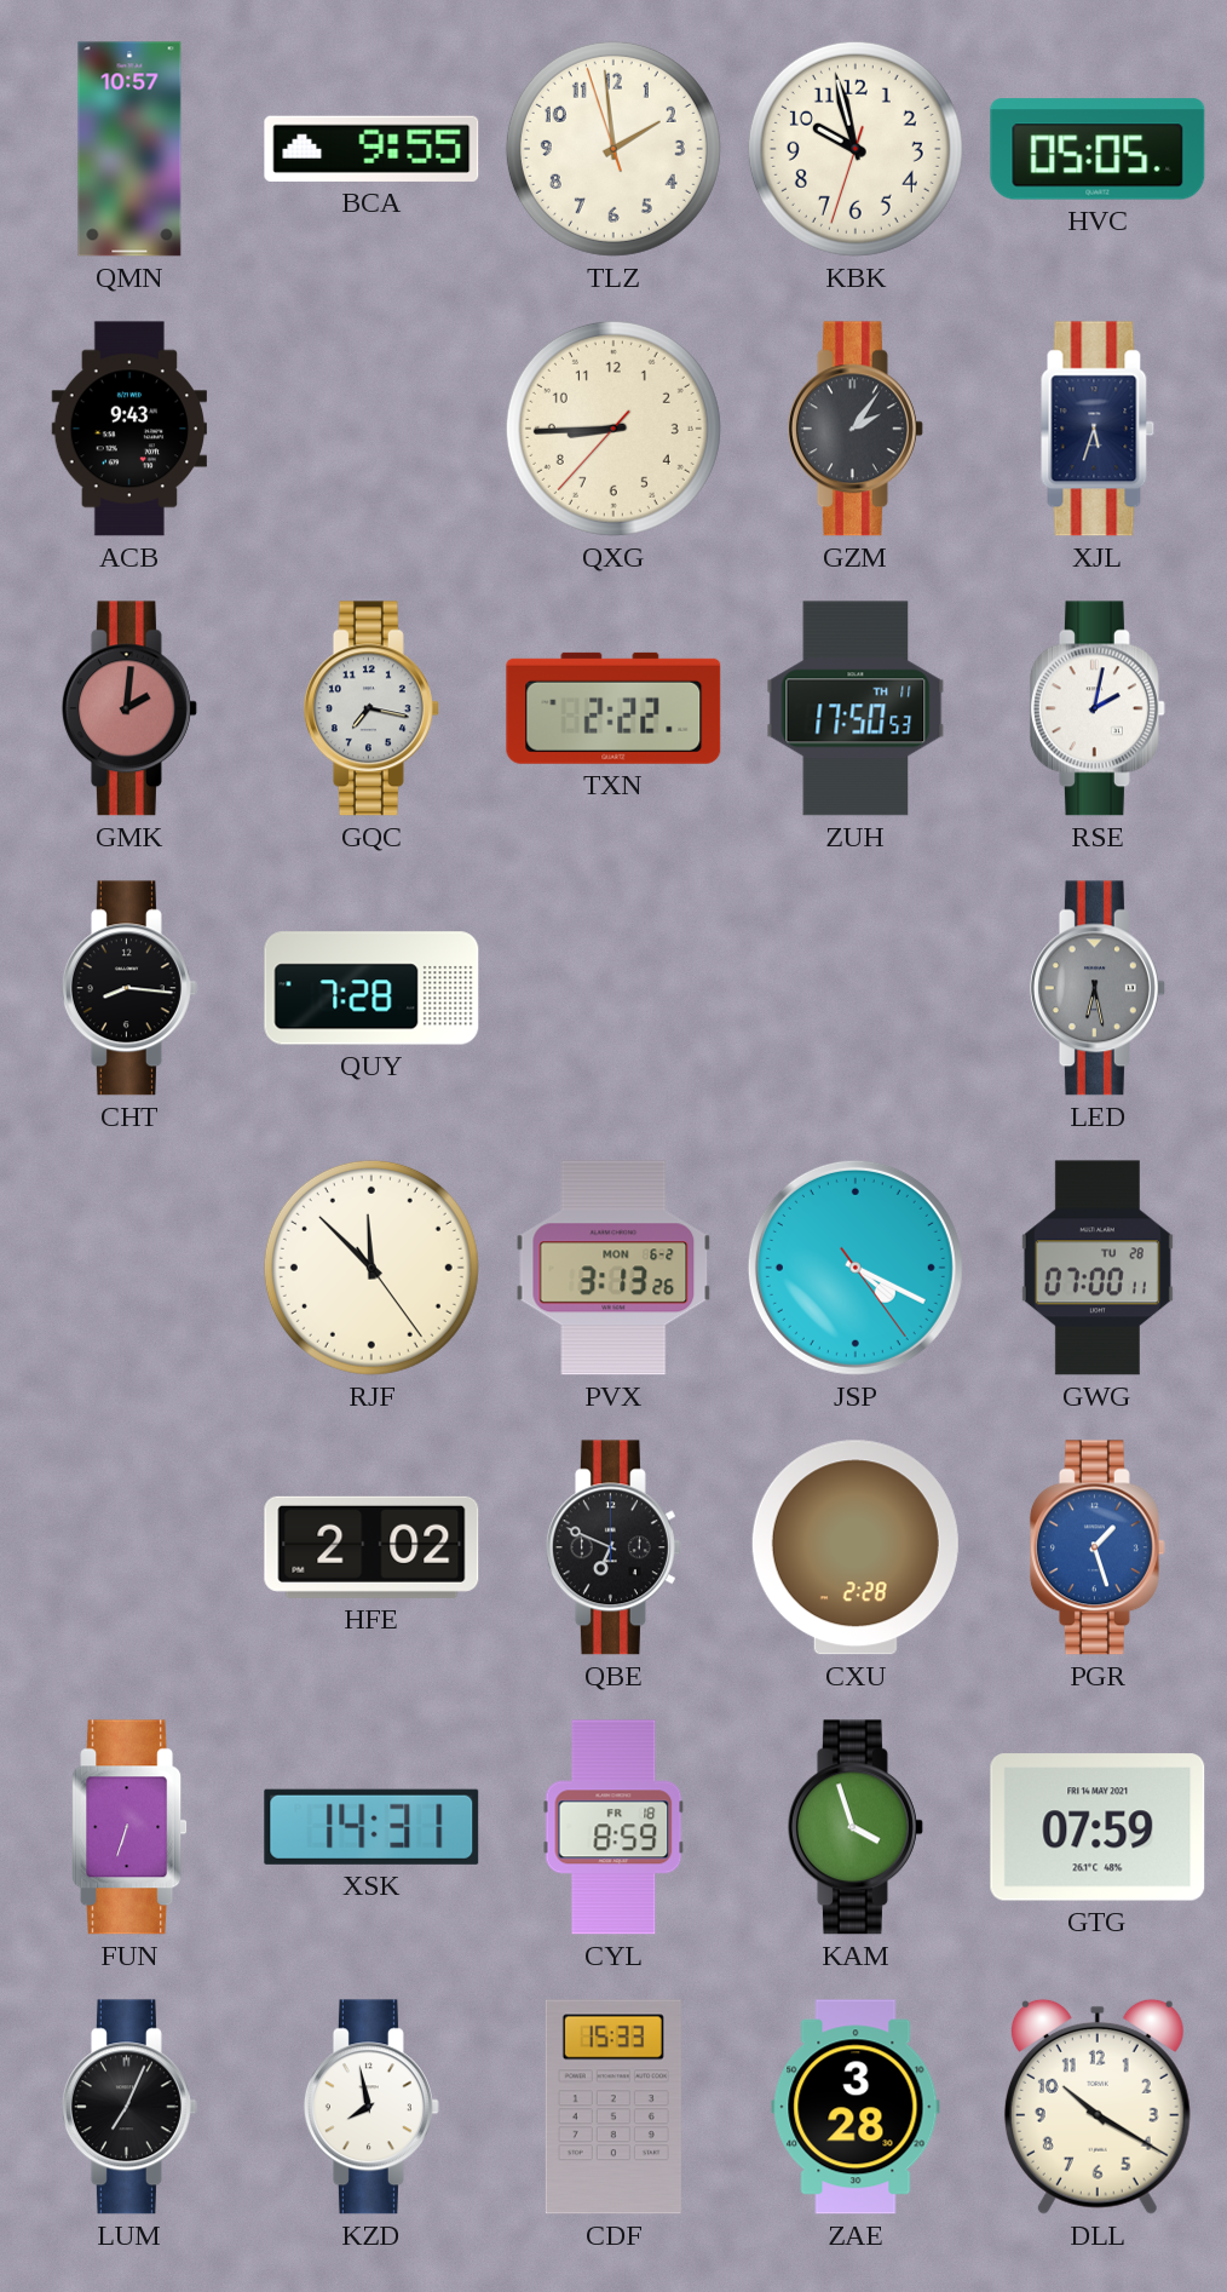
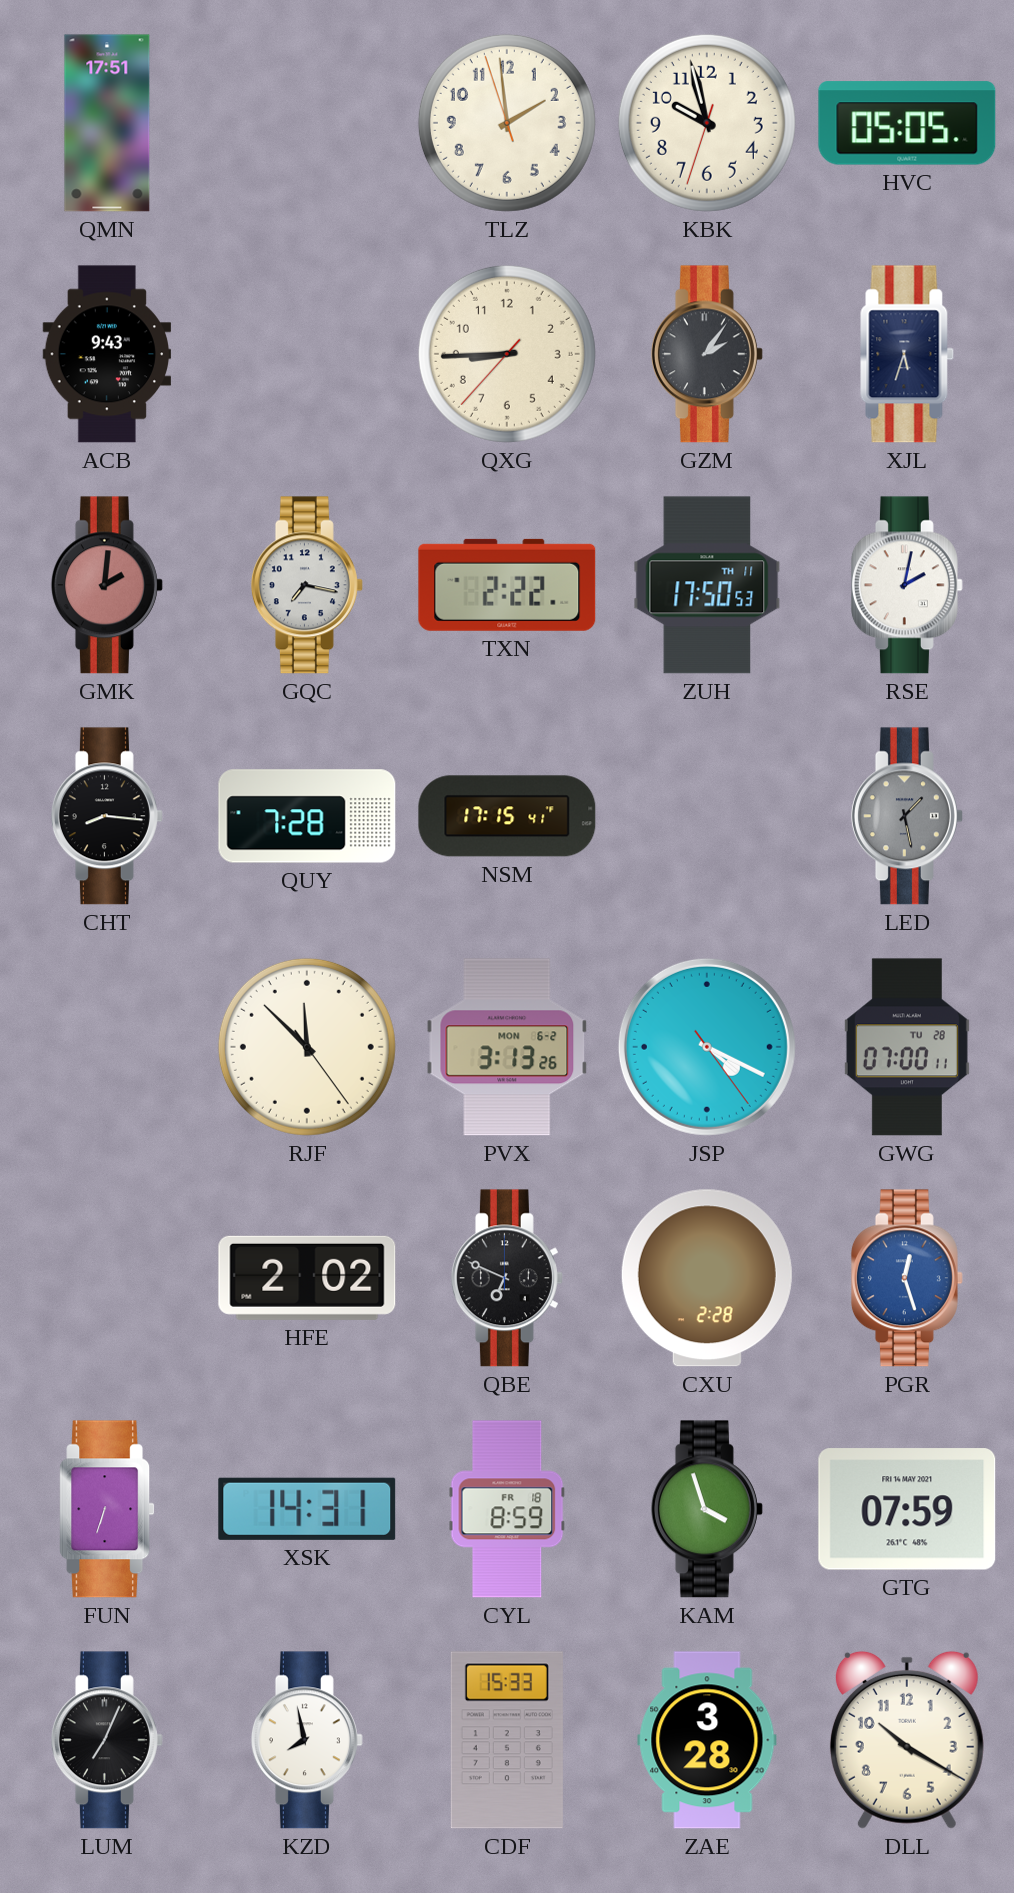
QMN: 10:57 -> 17:51
BCA: 9:55 -> none
NSM: none -> 17:15
LED: 6:28 -> 1:28
PGR: 1:27 -> 12:27
